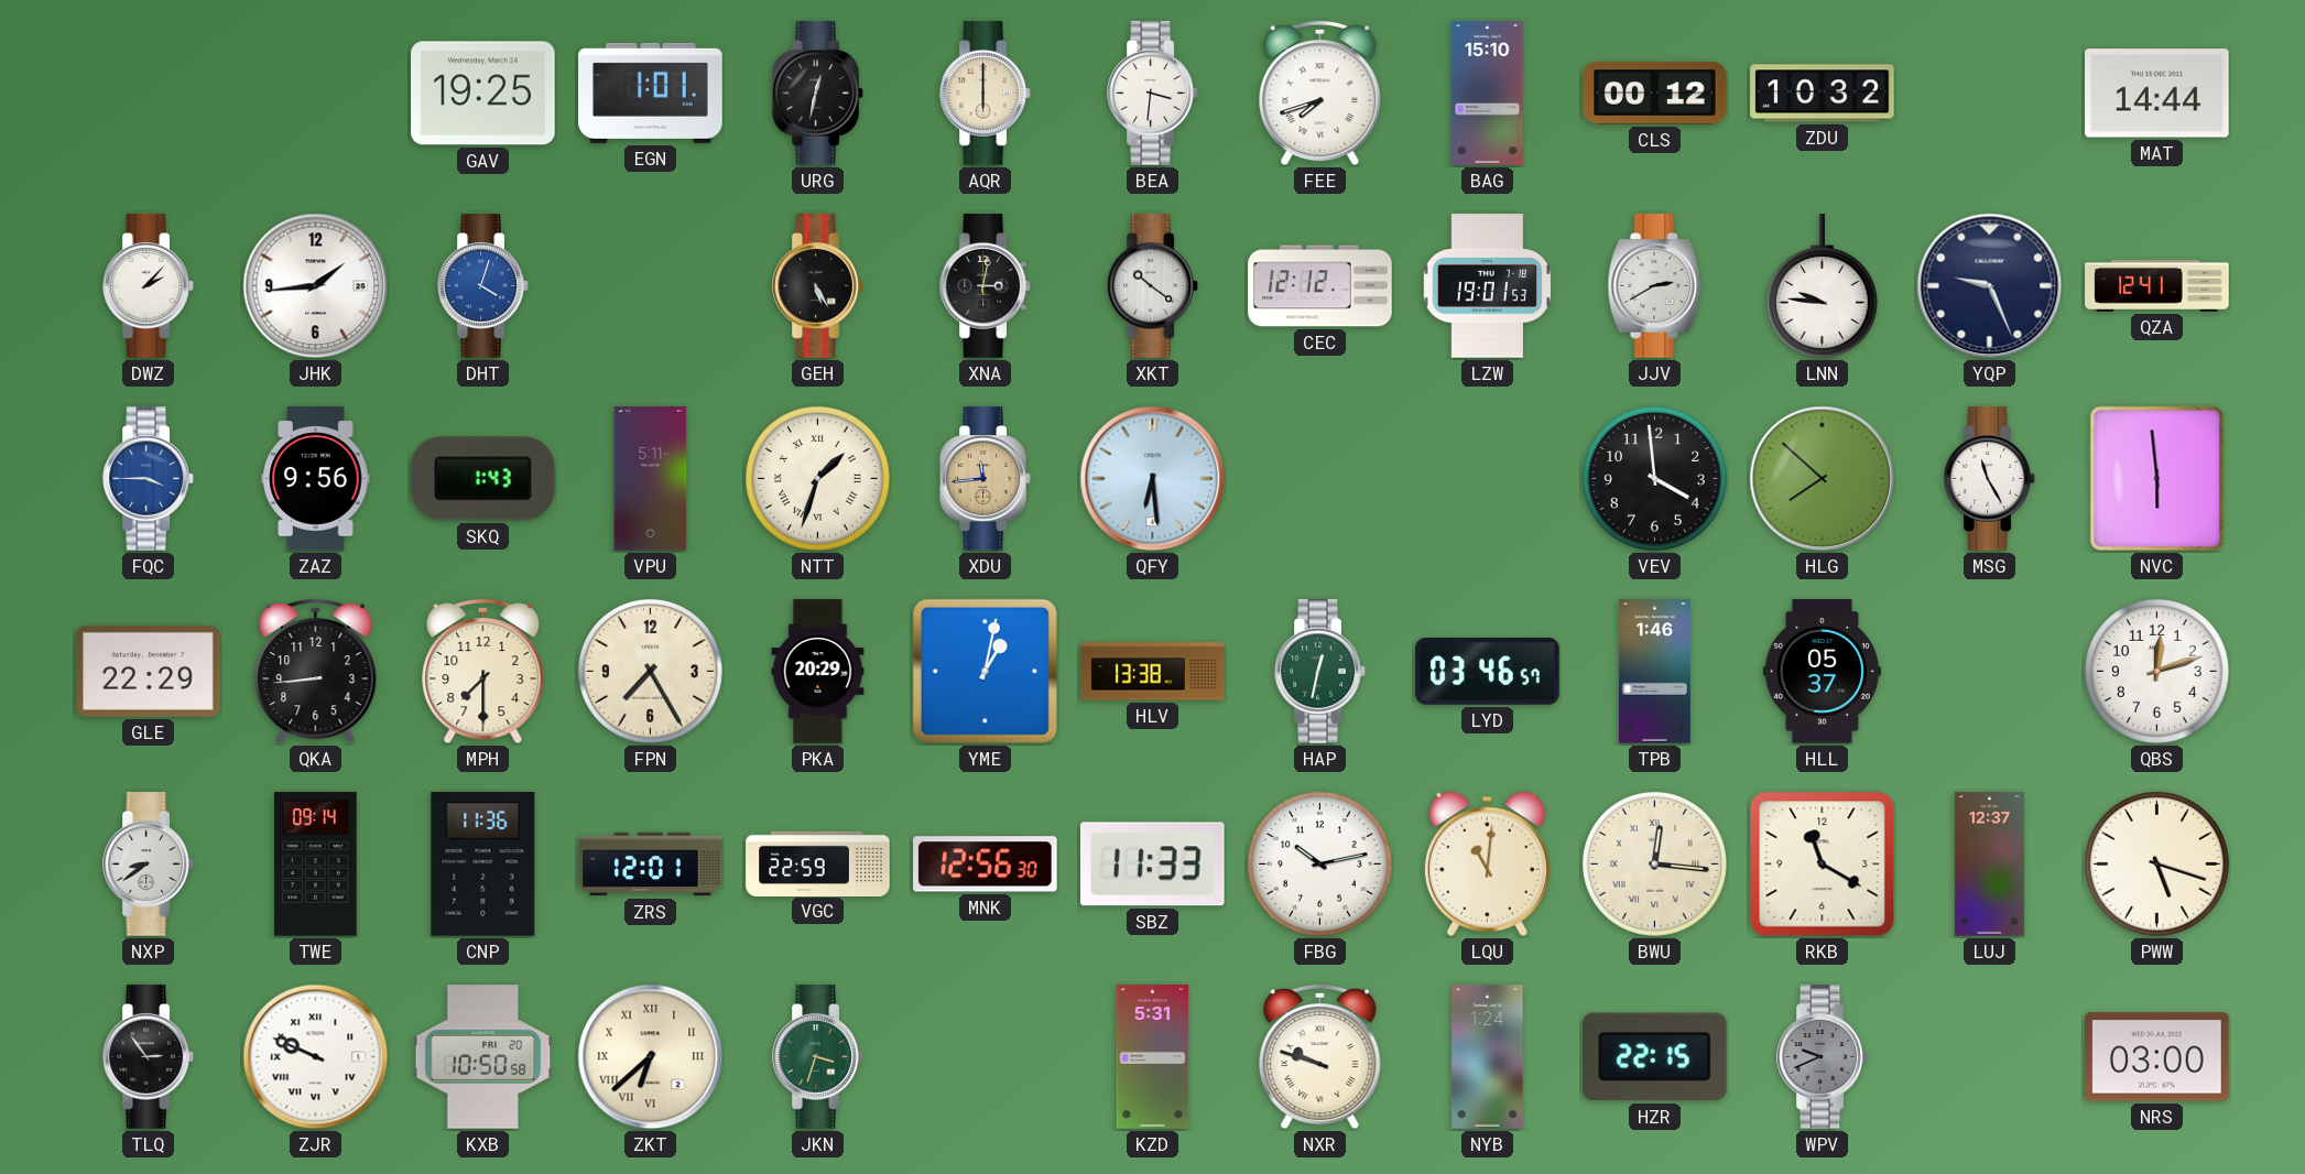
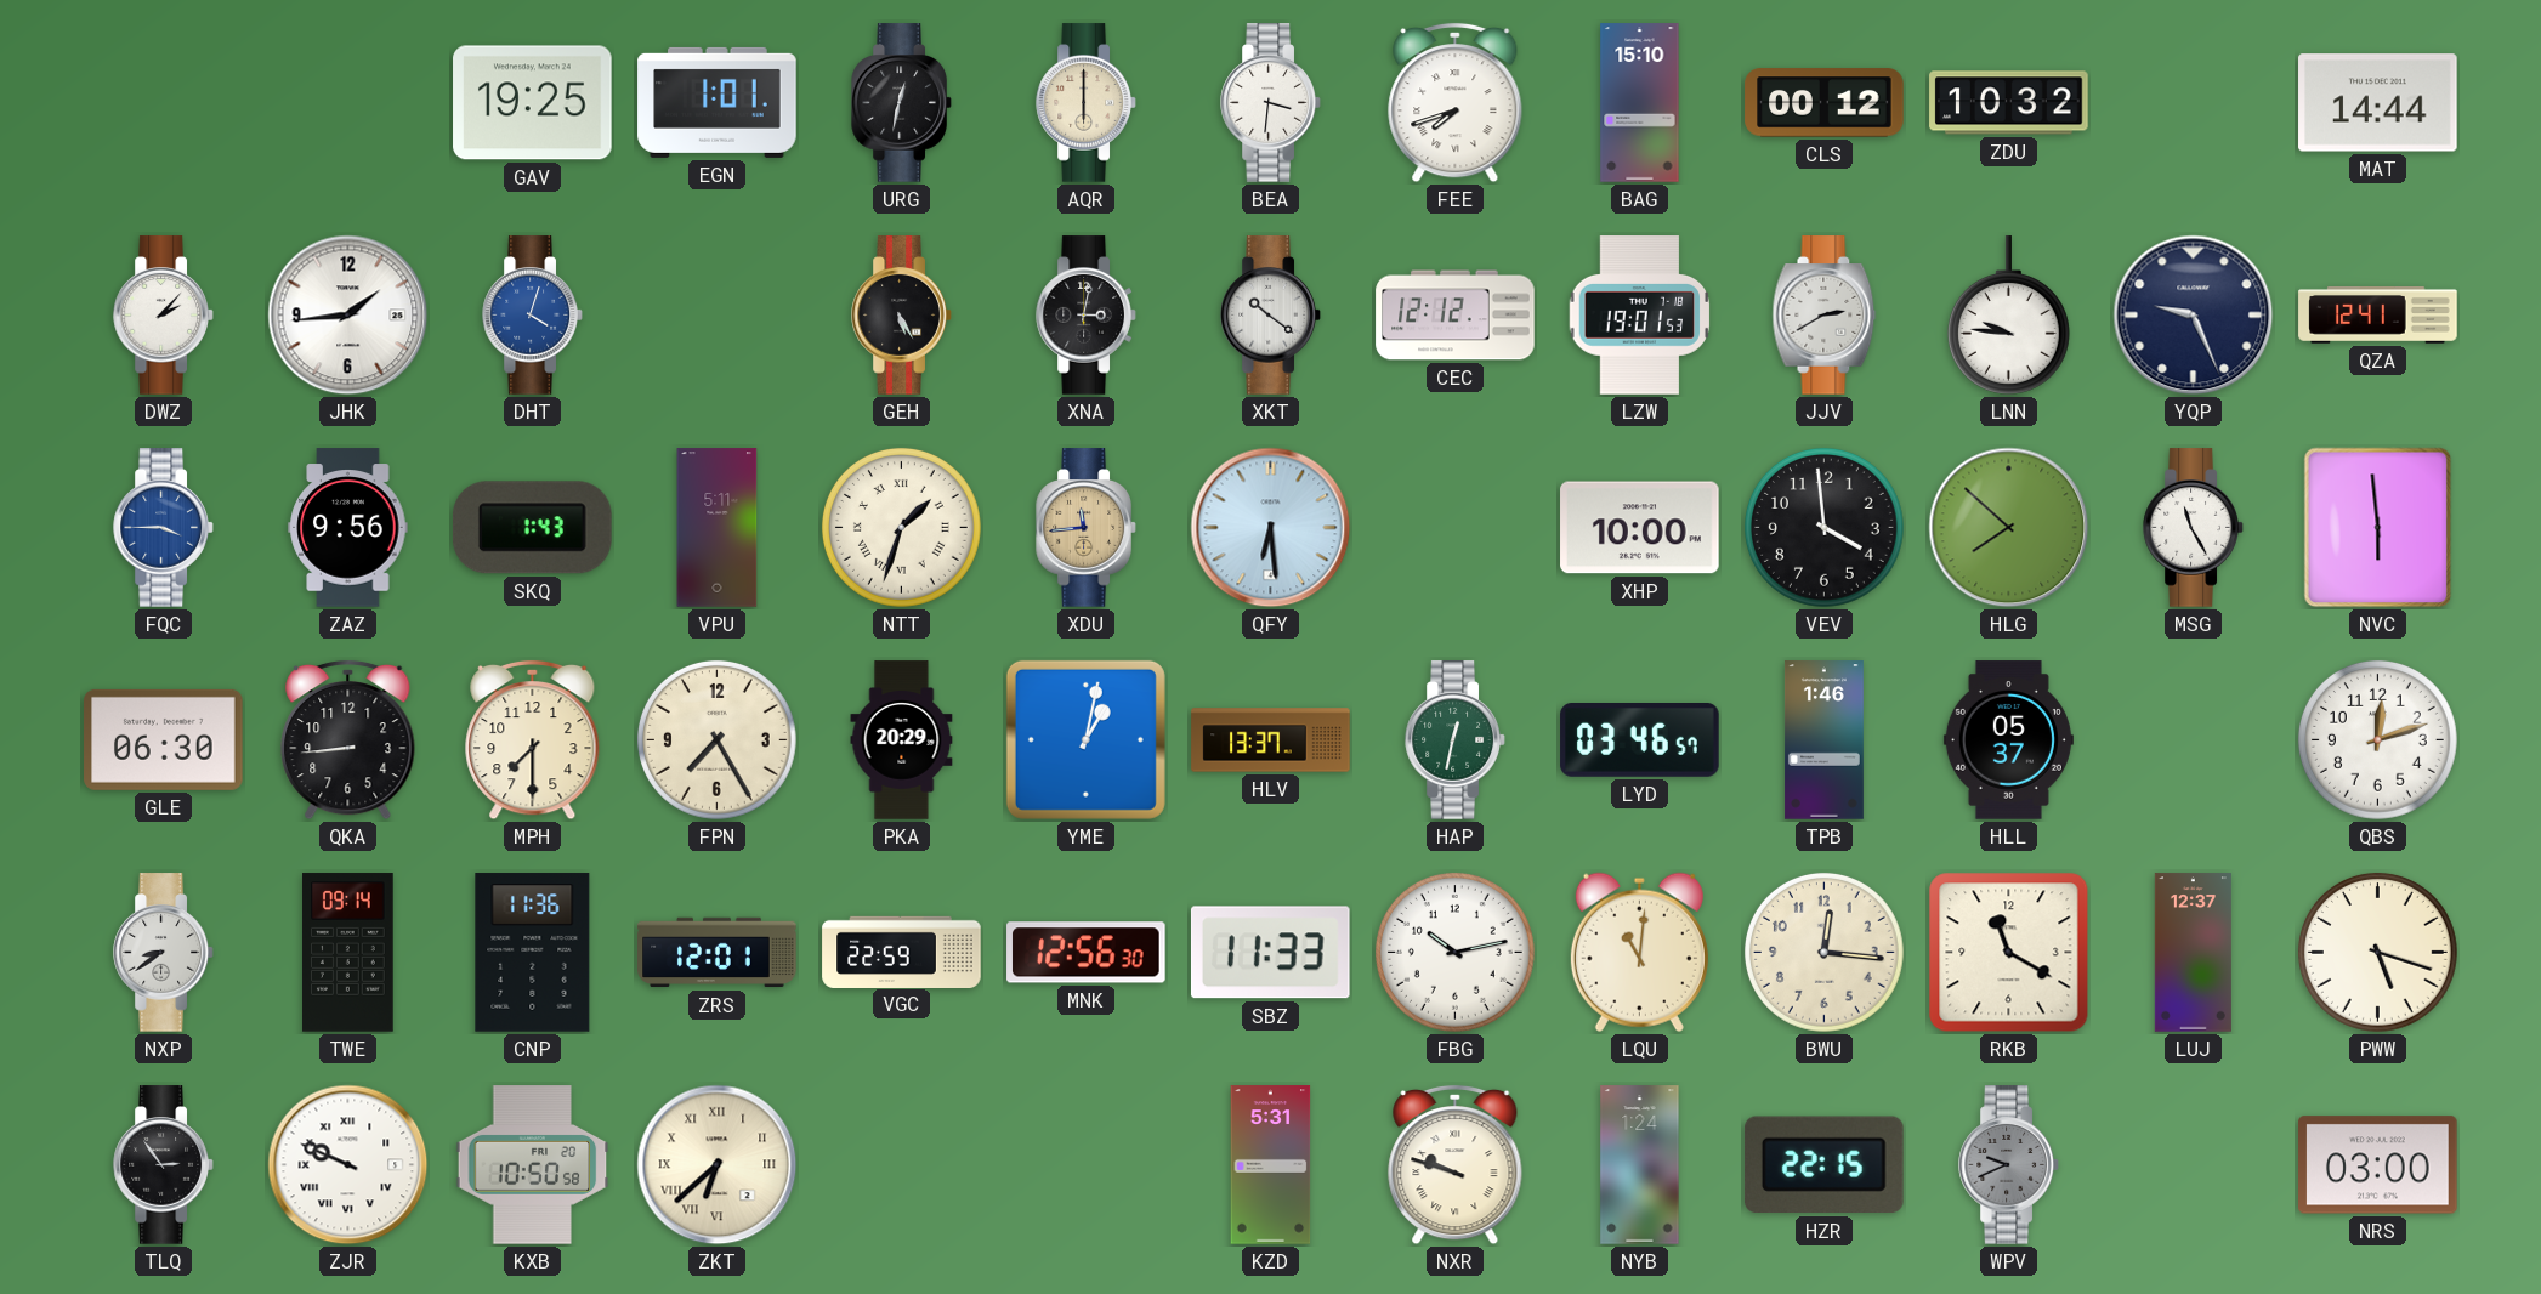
XHP: none -> 10:00
GLE: 22:29 -> 06:30
HLV: 13:38 -> 13:37
BWU numerals: Roman -> Arabic
JKN: 3:33 -> none
